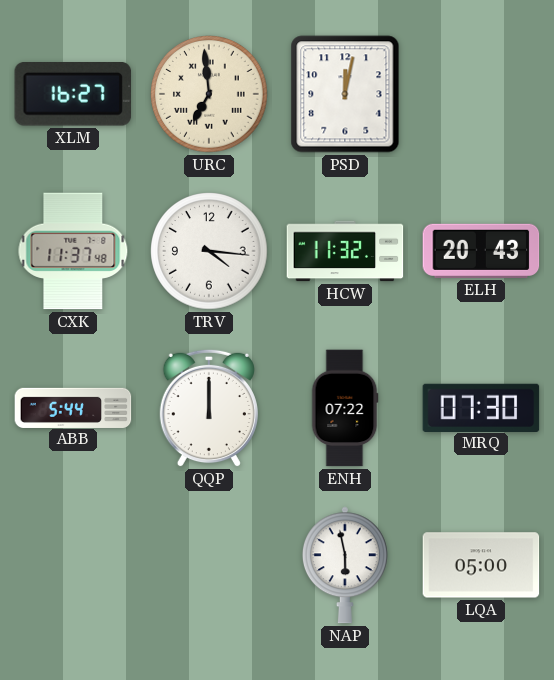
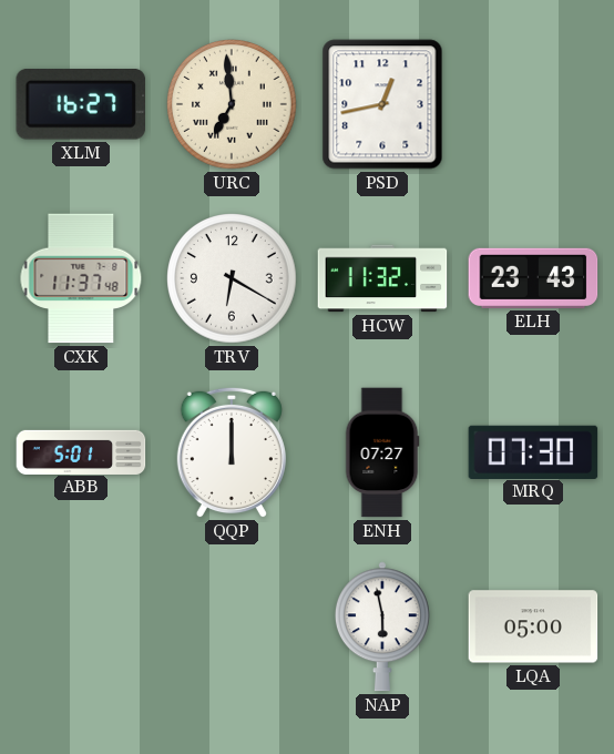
PSD: 12:02 -> 12:43
TRV: 4:16 -> 6:20
ELH: 20:43 -> 23:43
ABB: 5:44 -> 5:01
ENH: 07:22 -> 07:27
